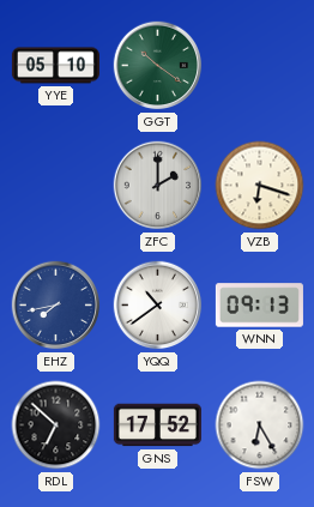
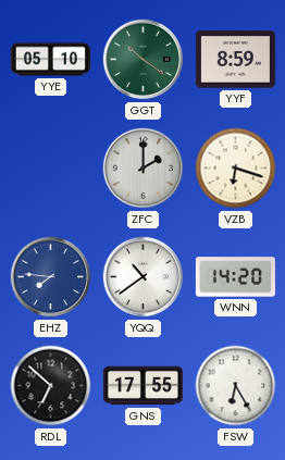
YYF: none -> 8:59
EHZ: 7:43 -> 7:46
WNN: 09:13 -> 14:20
GNS: 17:52 -> 17:55
